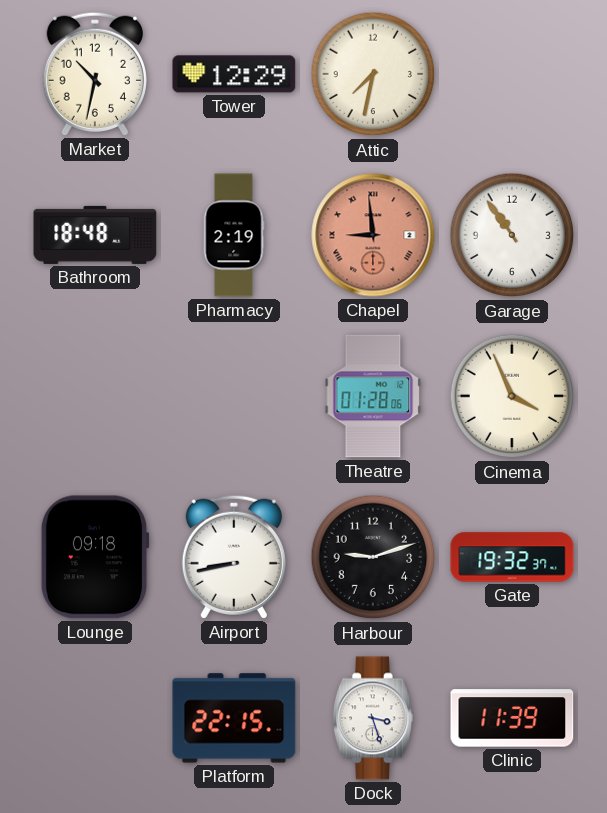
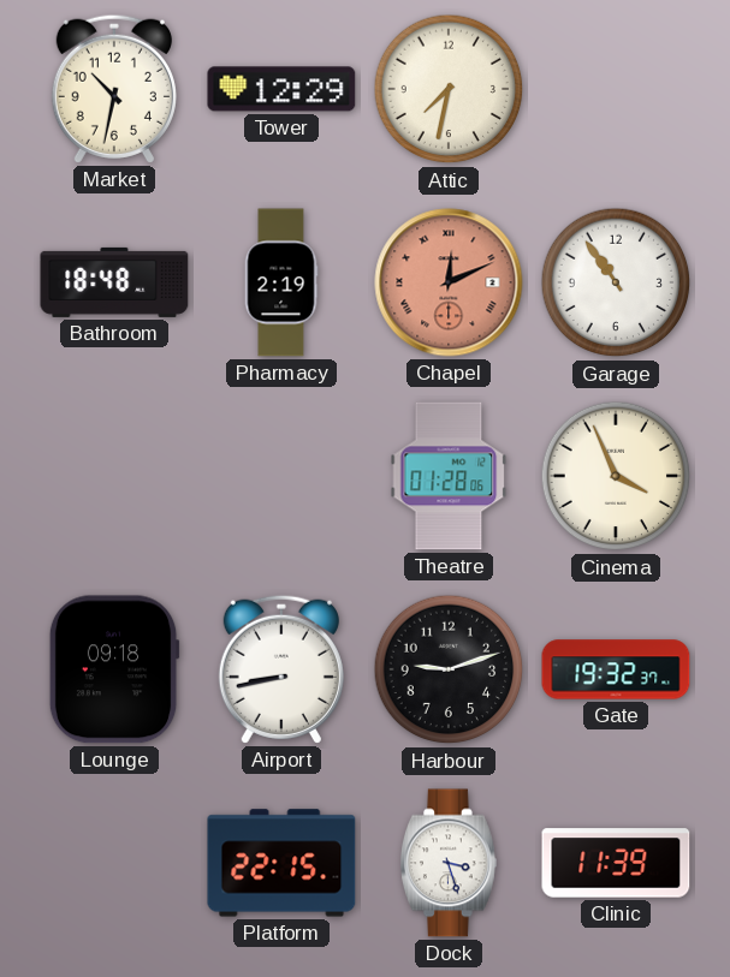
Chapel: 8:59 -> 12:11
